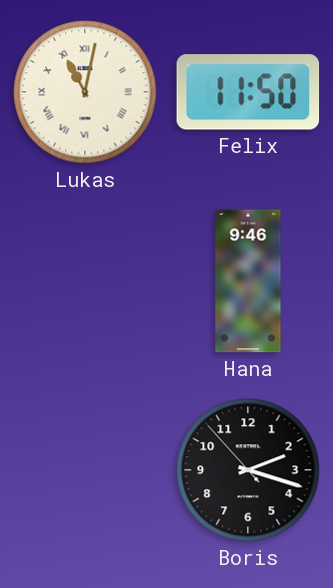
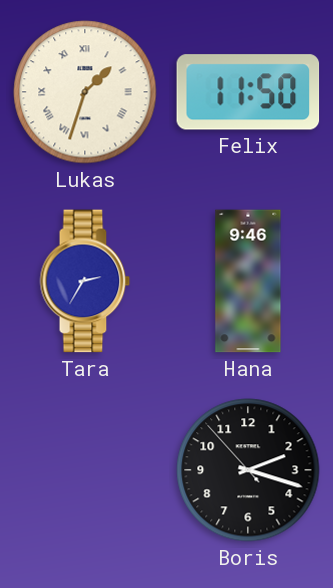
Lukas: 11:02 -> 1:33
Tara: none -> 2:35
